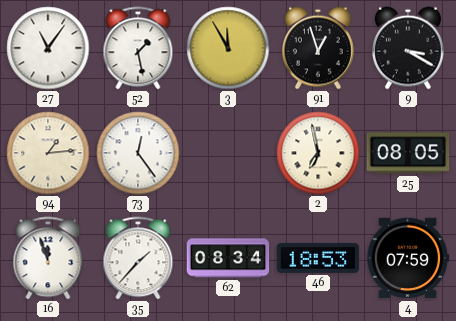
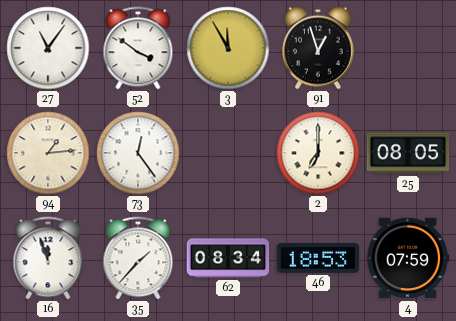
52: 1:28 -> 3:51
9: 3:20 -> none
2: 6:58 -> 7:00
